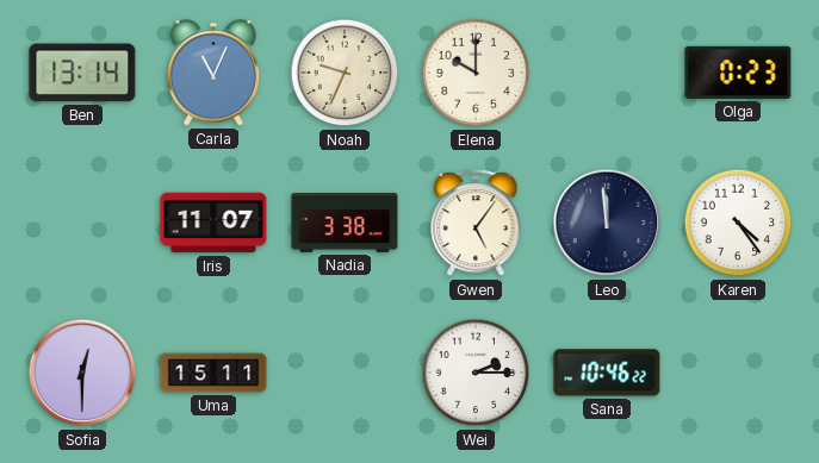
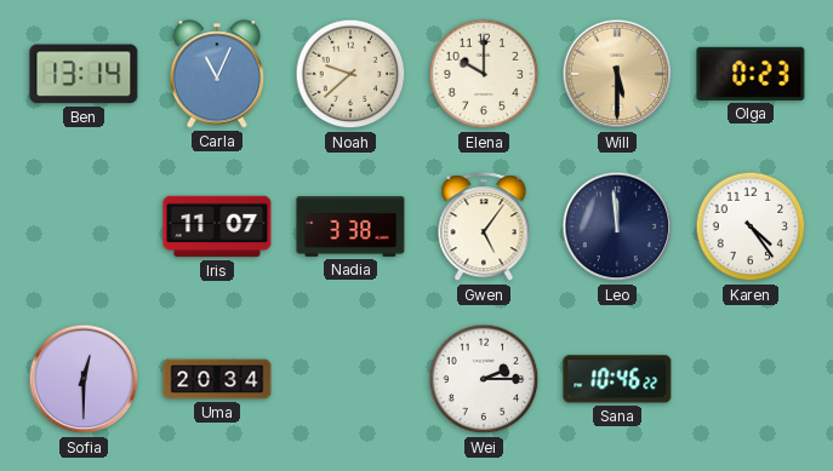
Noah: 9:34 -> 9:38
Will: none -> 5:30
Uma: 15:11 -> 20:34
